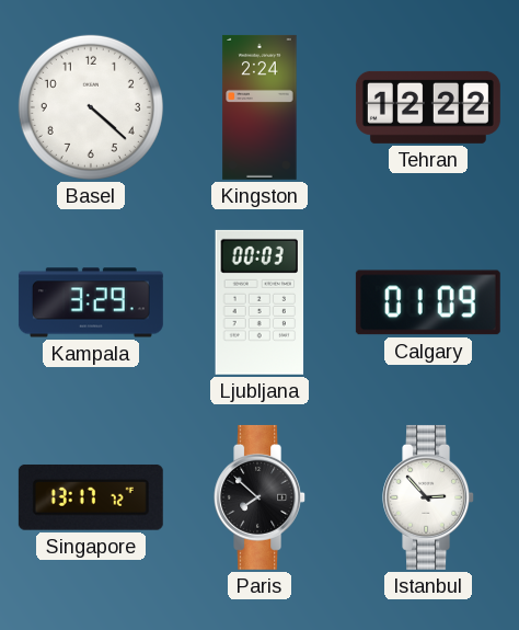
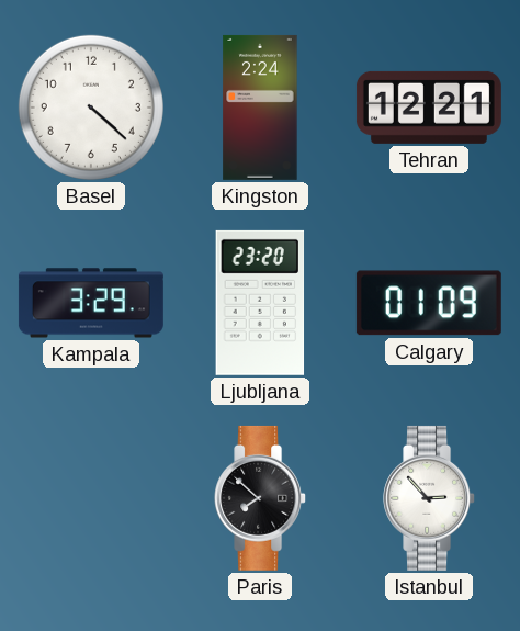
Tehran: 12:22 -> 12:21
Ljubljana: 00:03 -> 23:20
Singapore: 13:17 -> none
